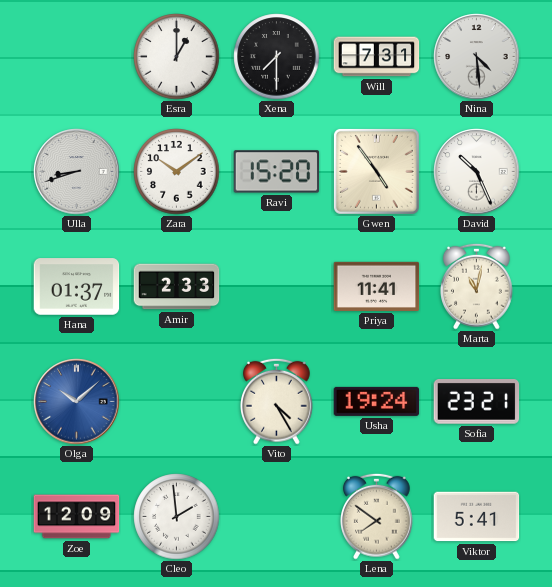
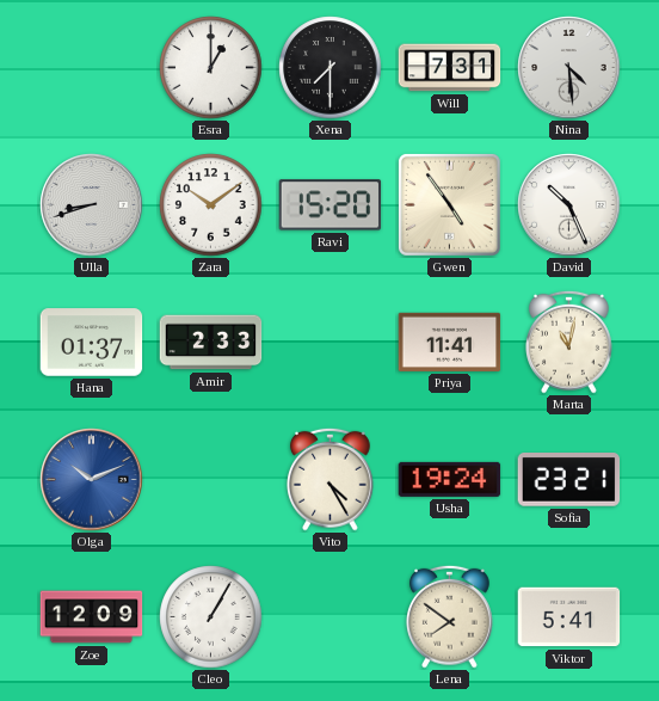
Olga: 10:08 -> 10:11
Cleo: 1:59 -> 1:05
